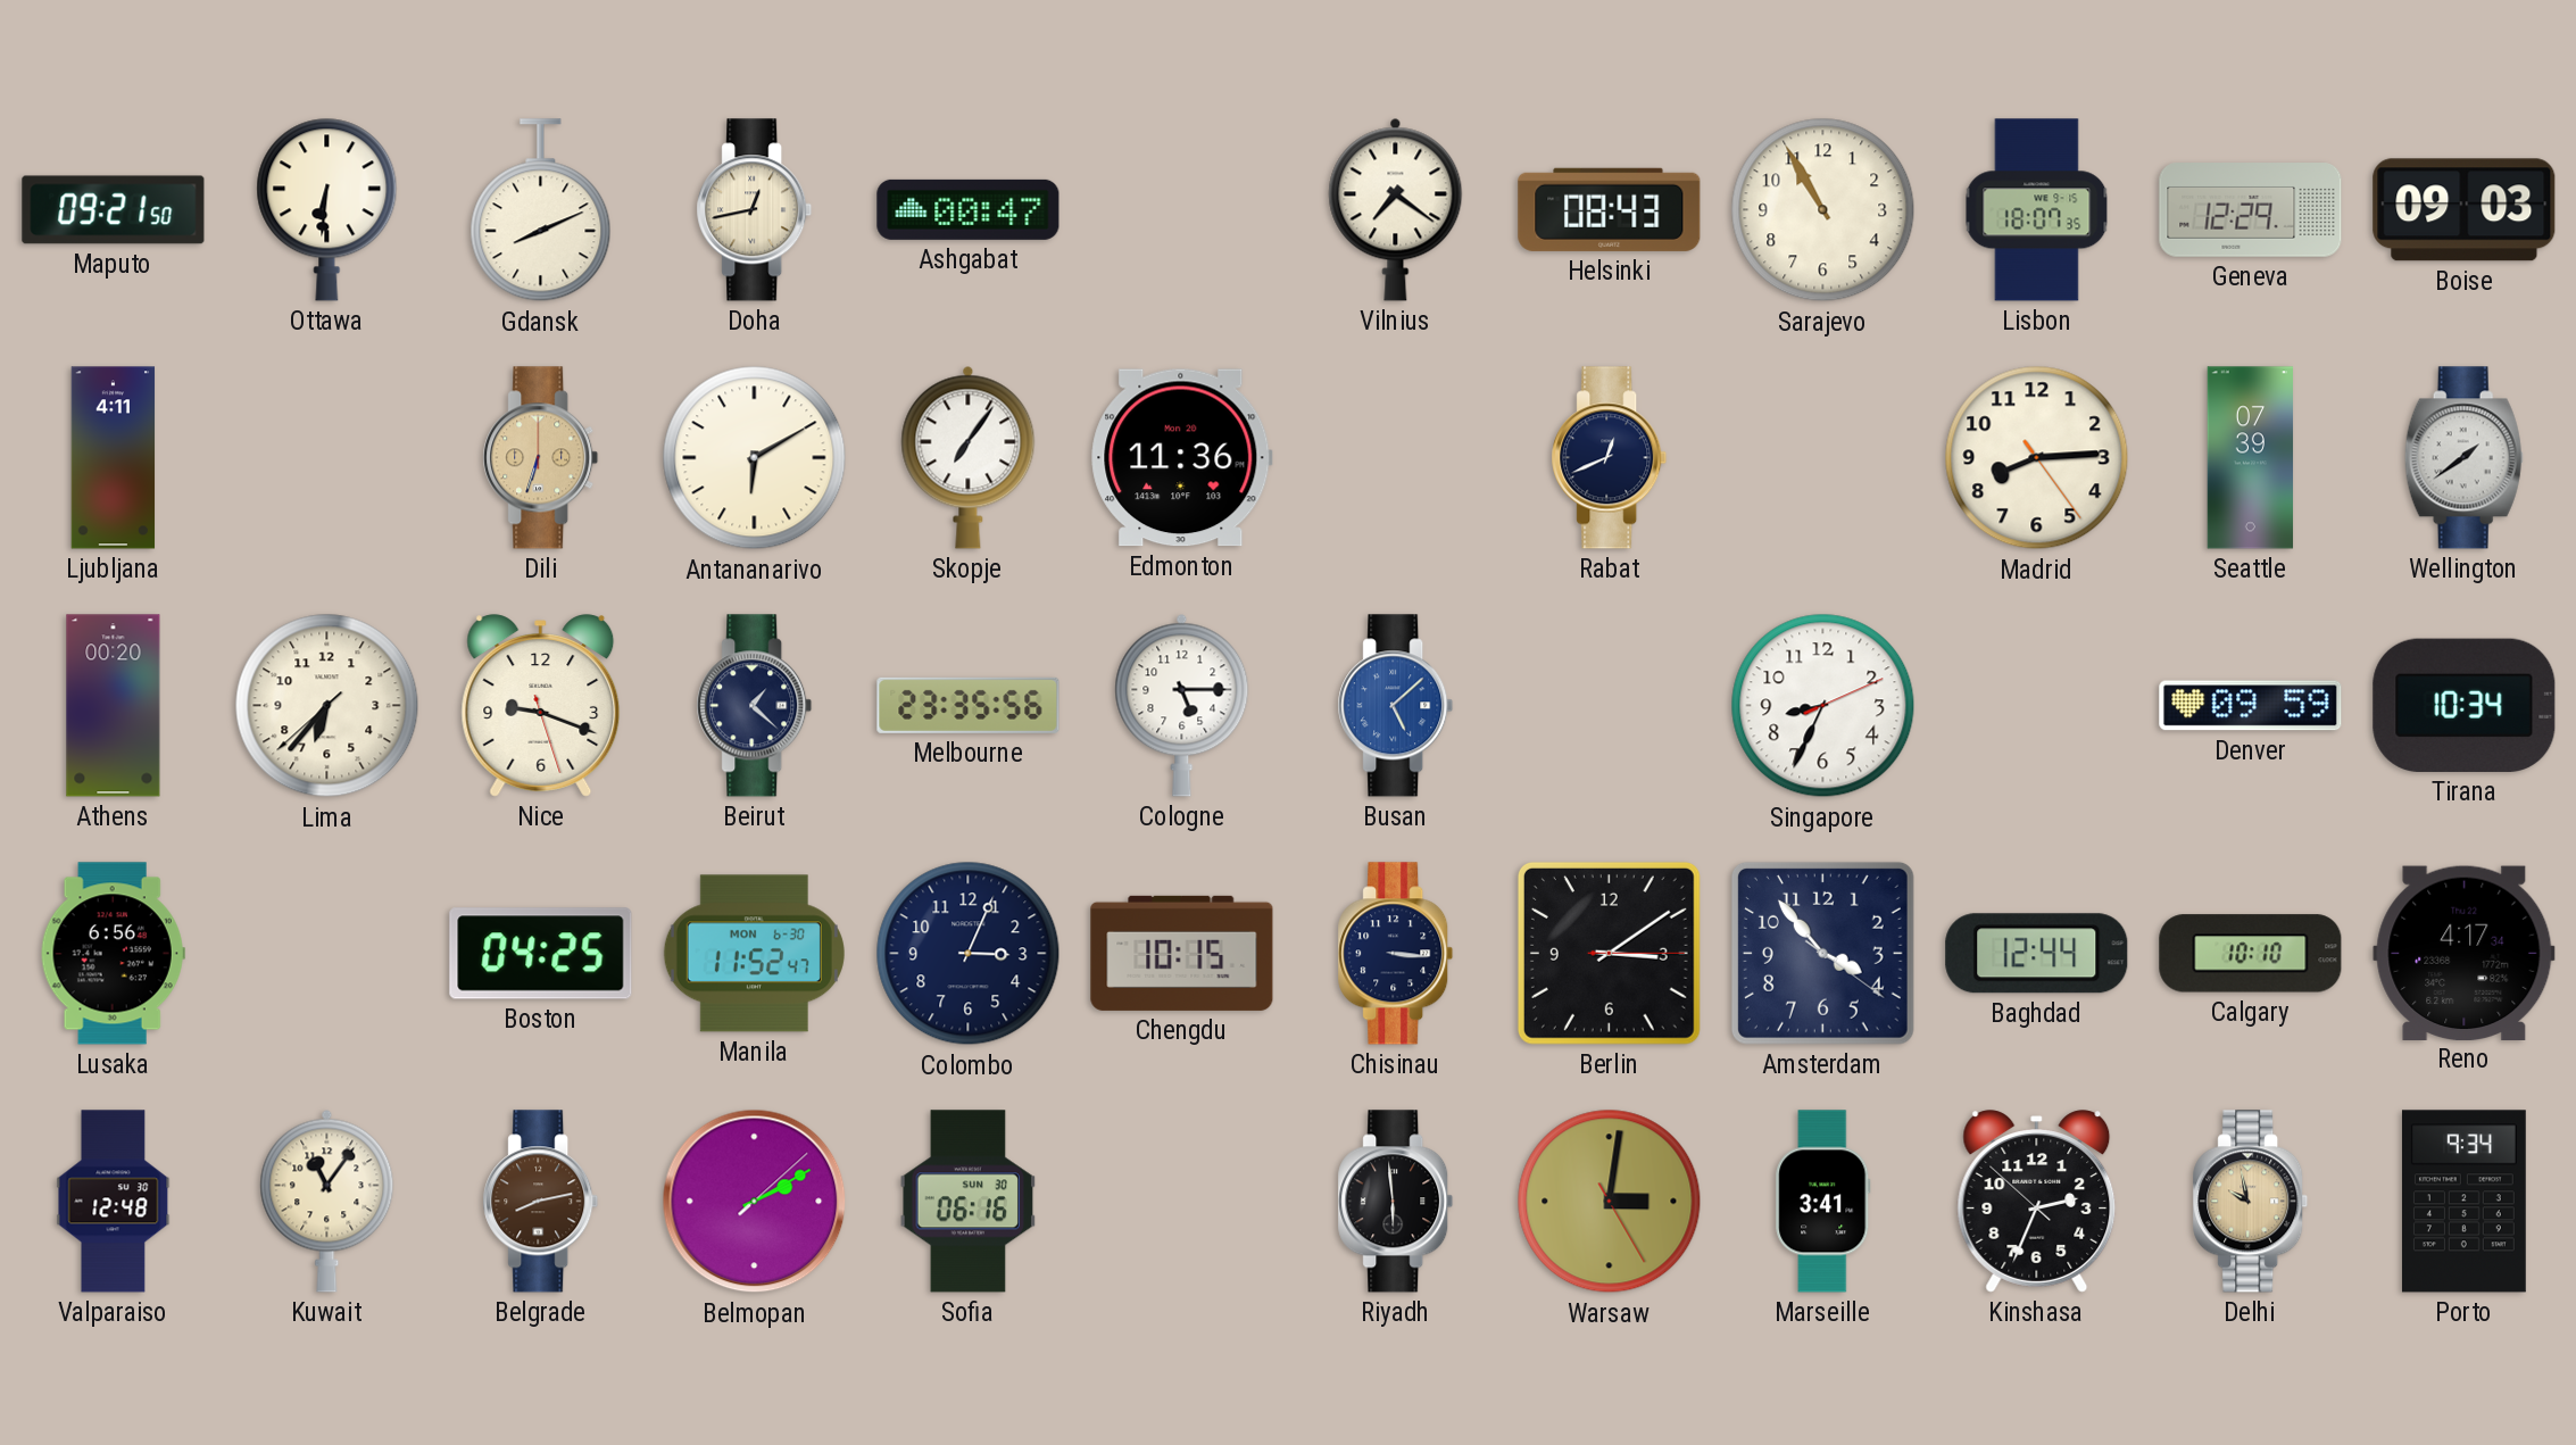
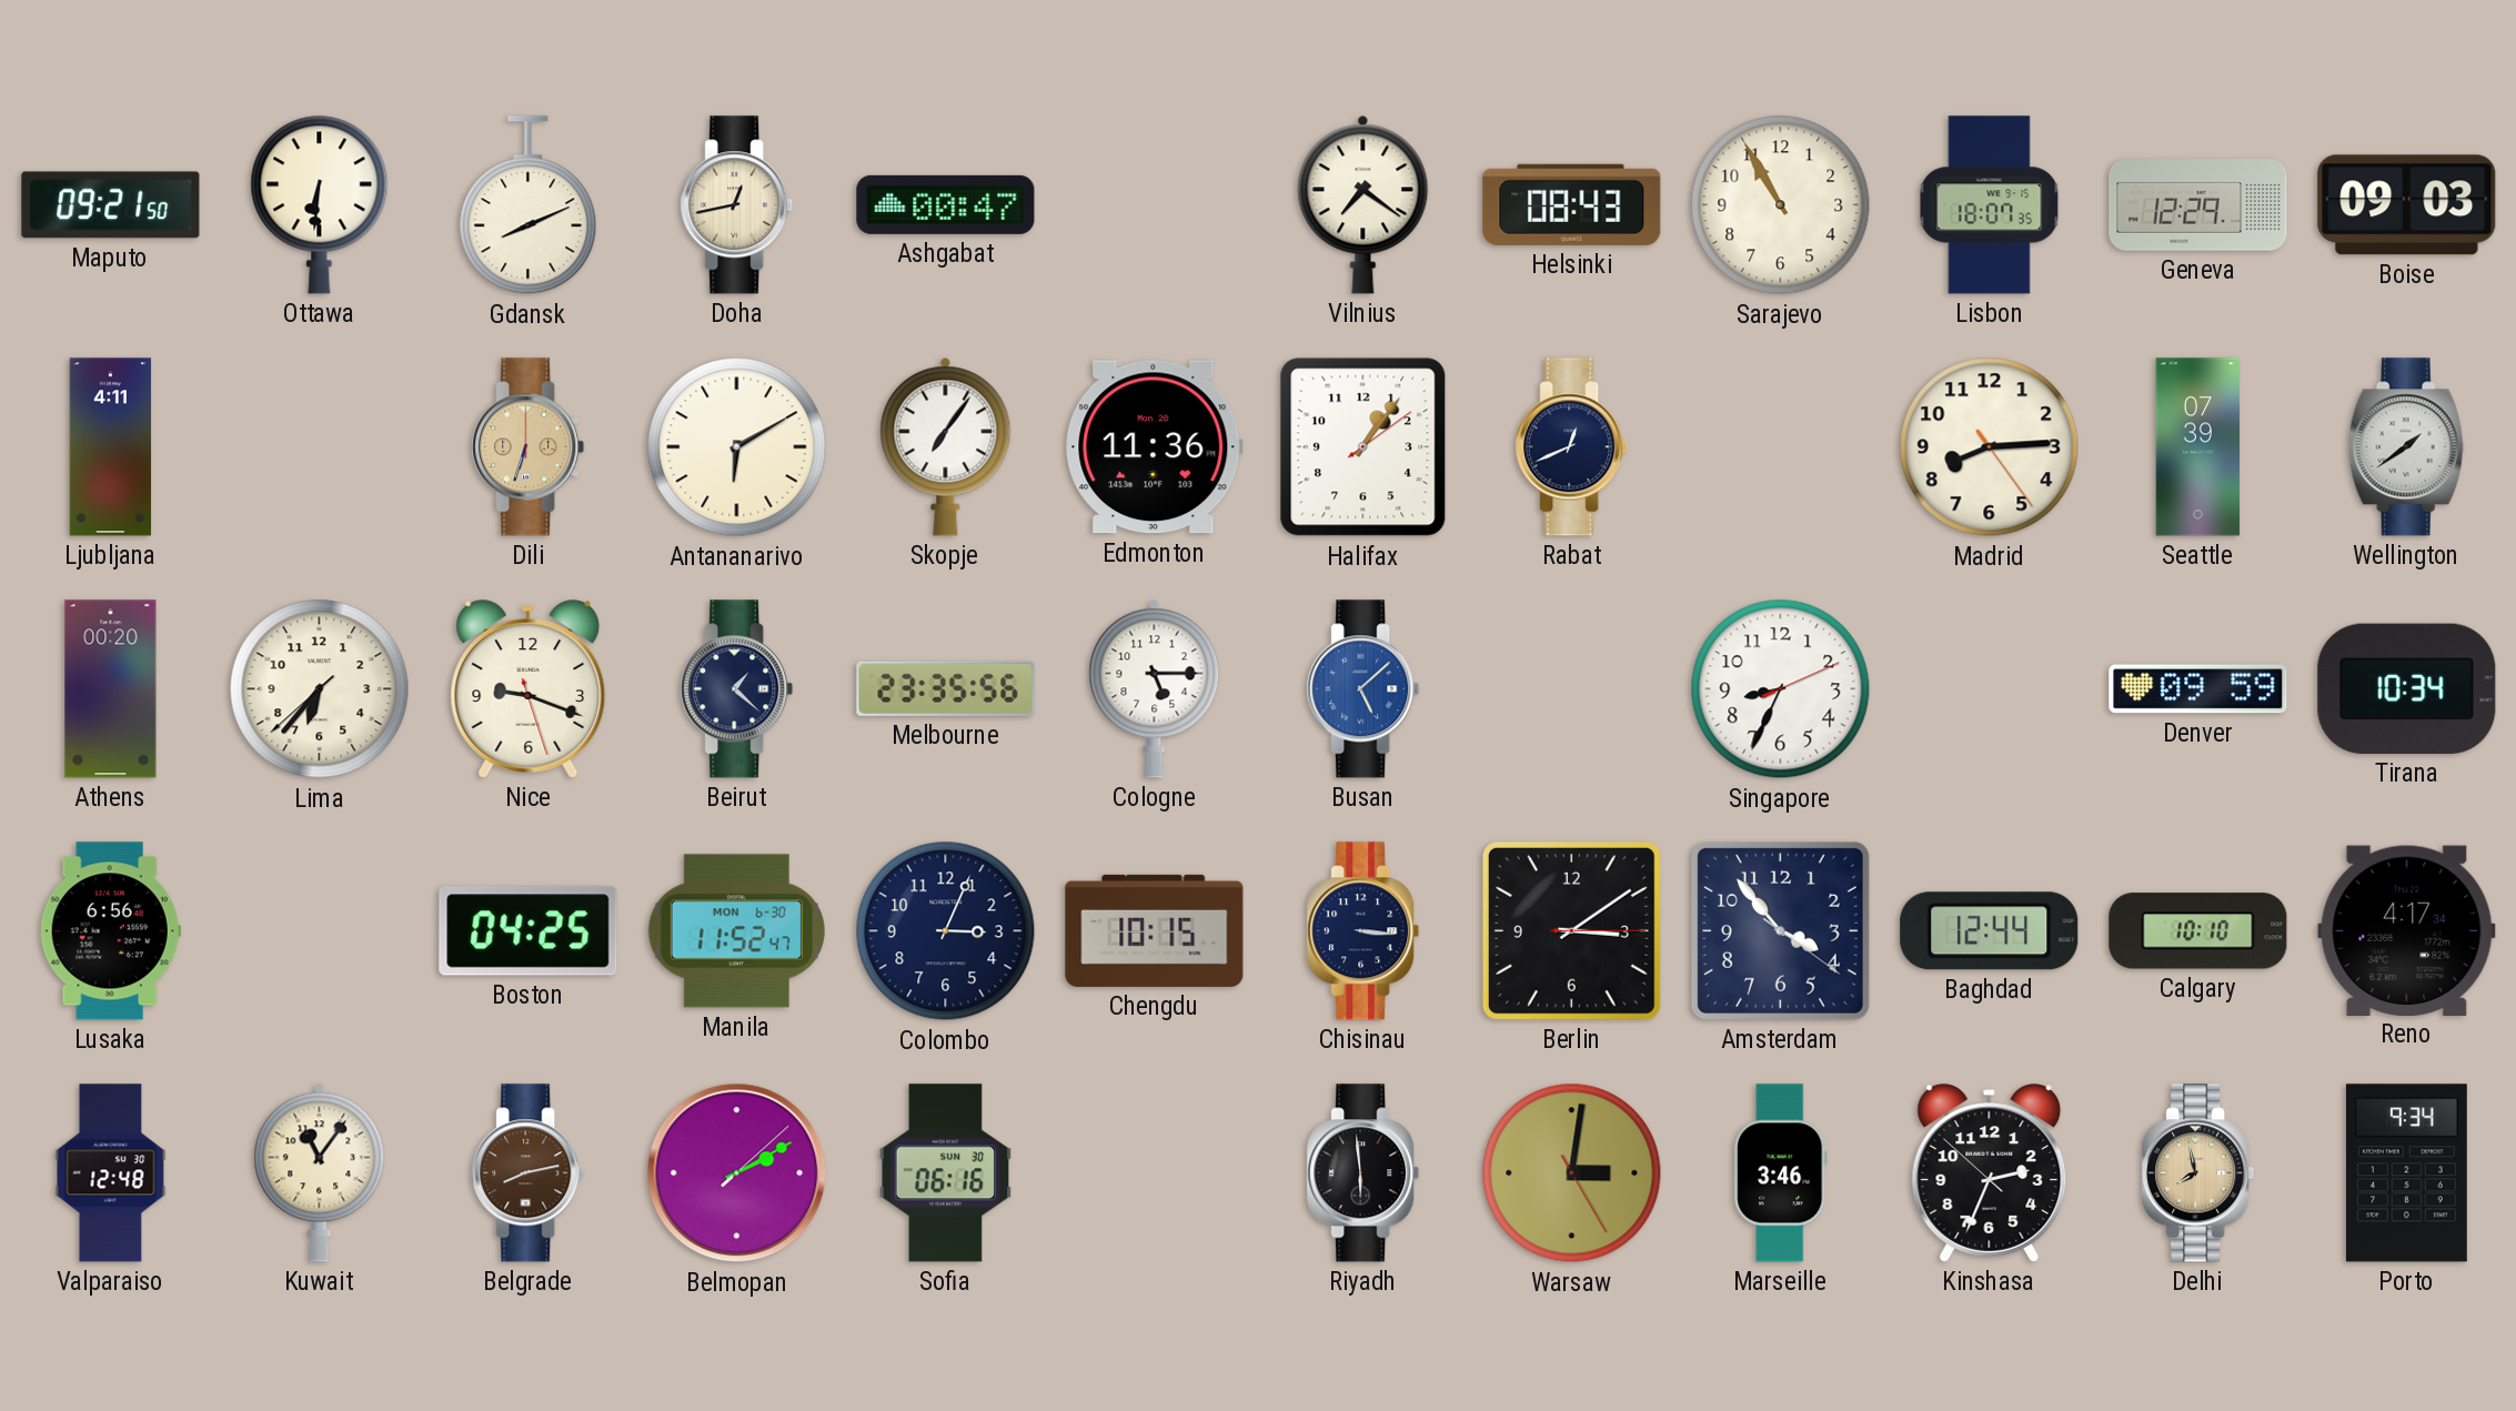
Halifax: none -> 1:06
Marseille: 3:41 -> 3:46
Delhi: 9:58 -> 7:58
